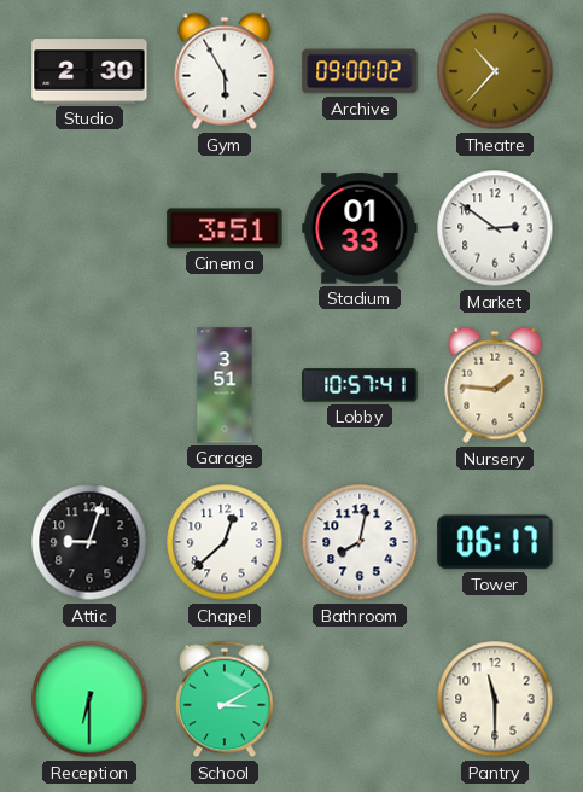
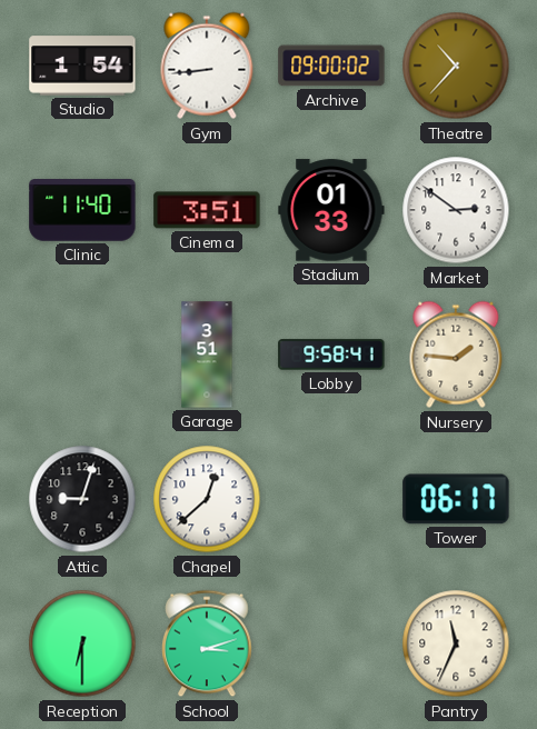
Studio: 2:30 -> 1:54
Gym: 5:55 -> 8:44
Clinic: none -> 11:40
Lobby: 10:57 -> 9:58
Bathroom: 8:02 -> none
School: 3:10 -> 3:12
Pantry: 11:30 -> 11:34
